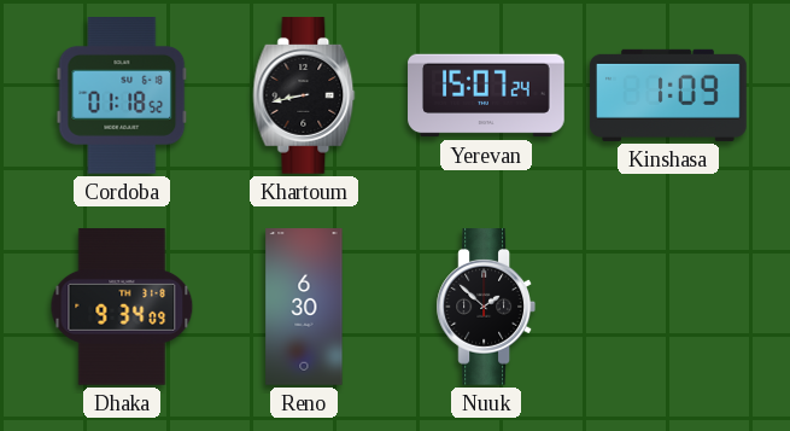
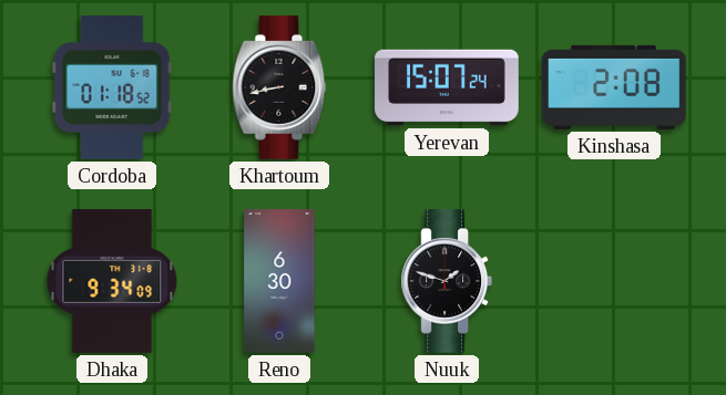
Kinshasa: 1:09 -> 2:08
Nuuk: 1:52 -> 1:48
